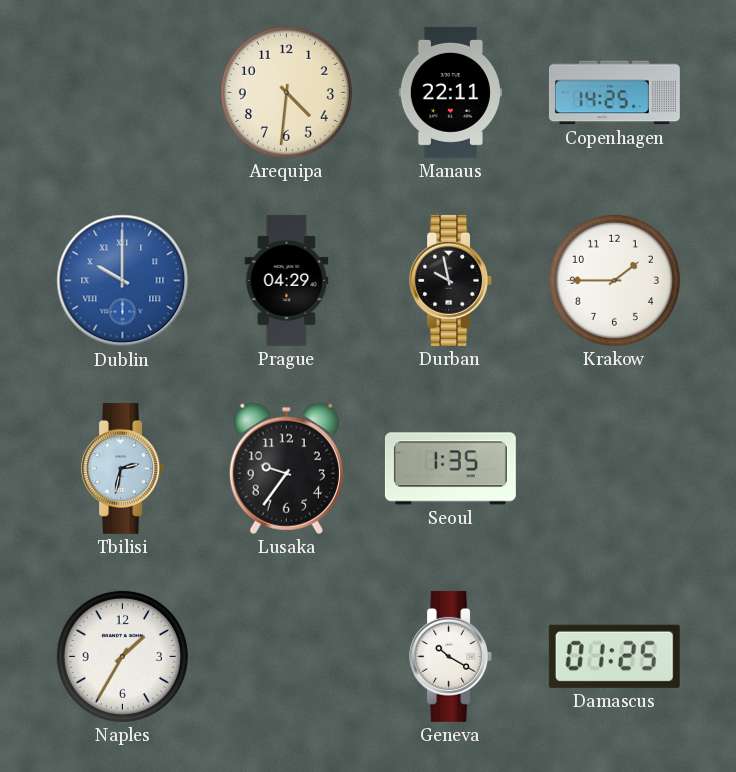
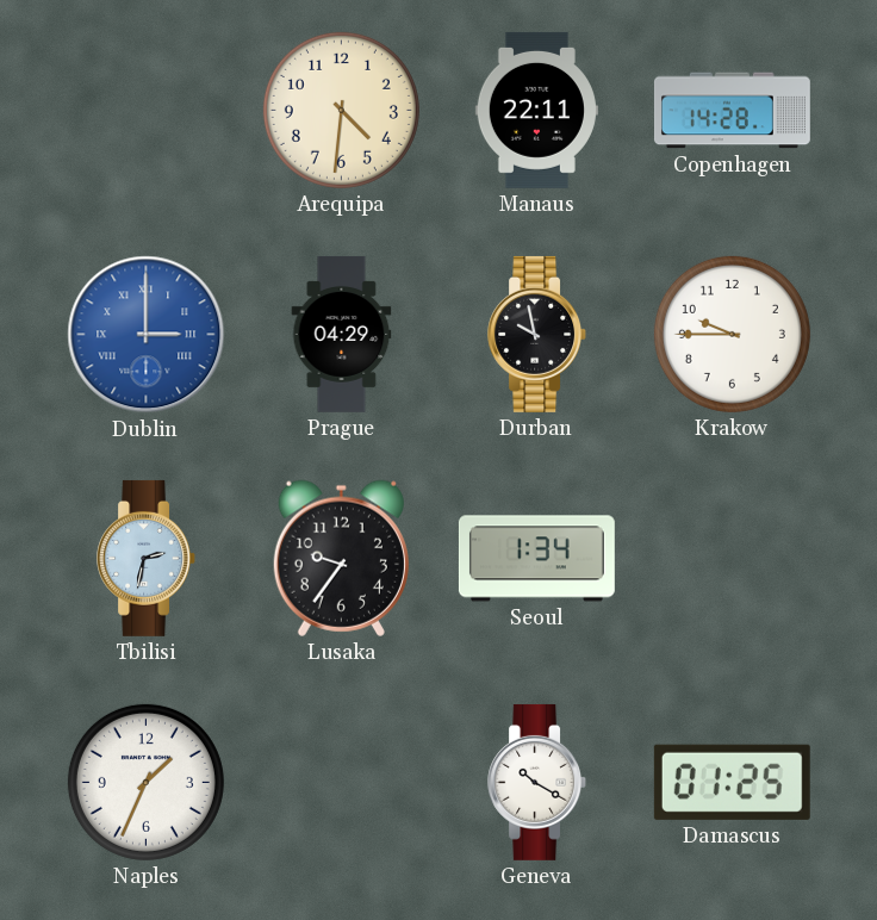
Copenhagen: 14:25 -> 14:28
Dublin: 10:00 -> 3:00
Krakow: 1:45 -> 9:45
Seoul: 1:35 -> 1:34
Naples: 1:35 -> 1:34
